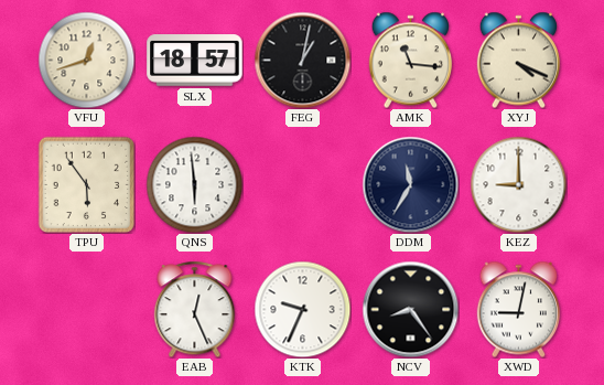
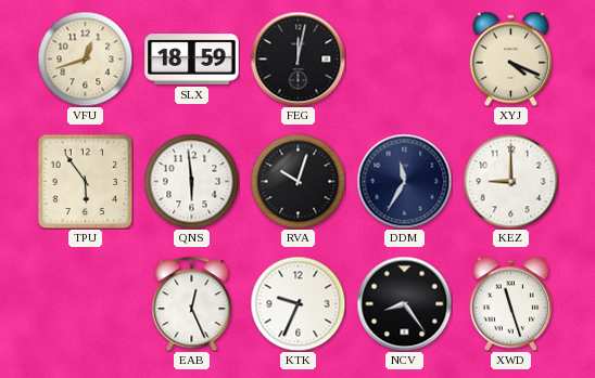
SLX: 18:57 -> 18:59
FEG: 1:02 -> 12:02
AMK: 11:16 -> none
RVA: none -> 10:03
XWD: 9:02 -> 11:27
